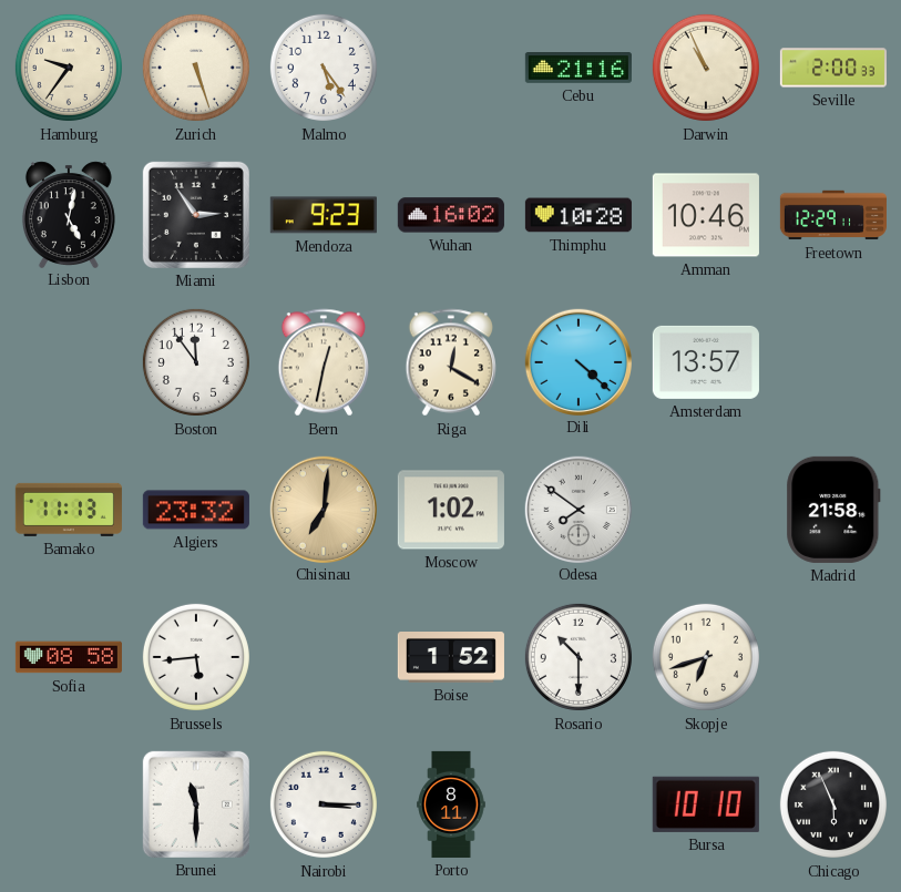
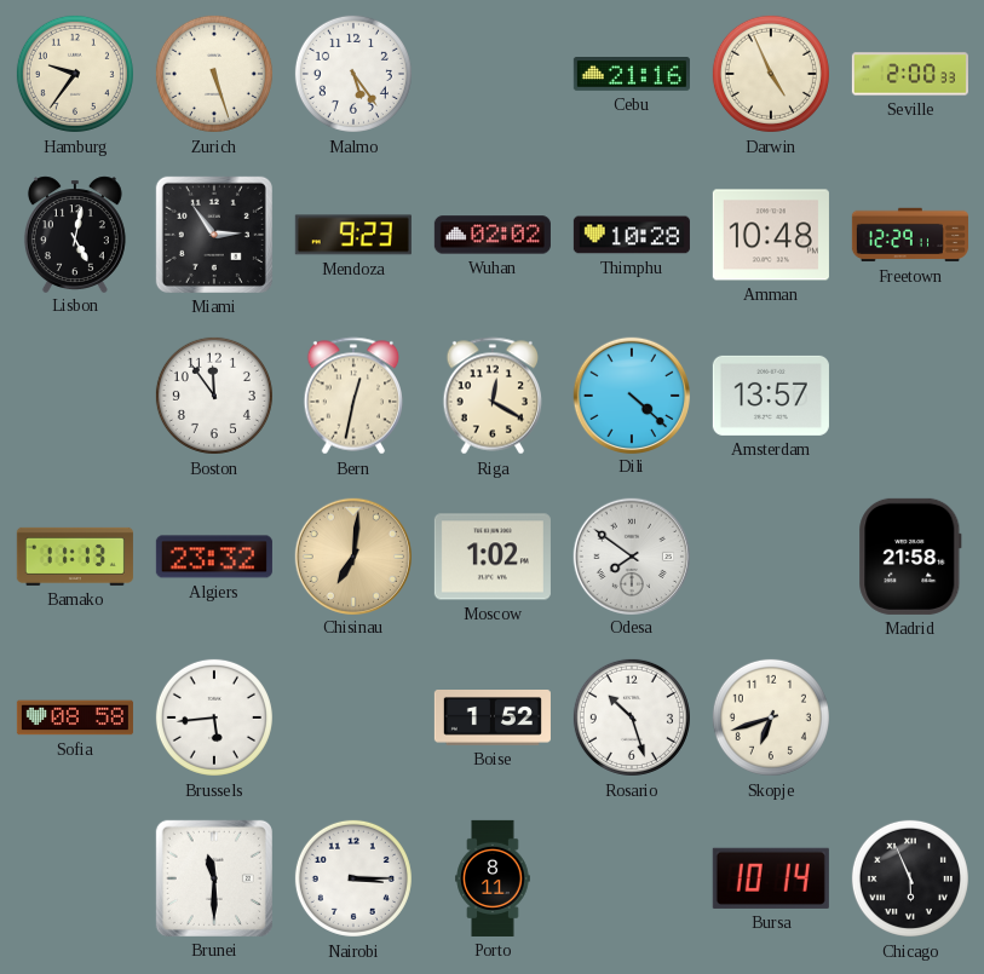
Darwin: 10:56 -> 4:56
Wuhan: 16:02 -> 02:02
Amman: 10:46 -> 10:48
Rosario: 10:30 -> 10:27
Bursa: 10:10 -> 10:14
